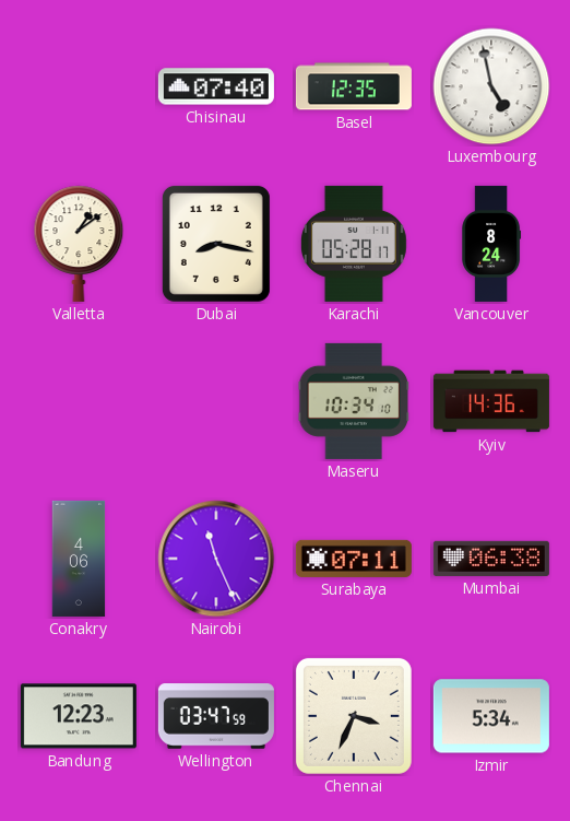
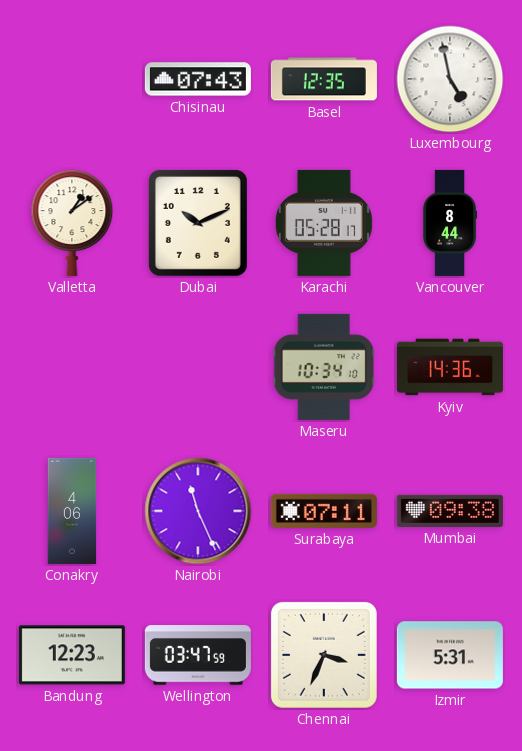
Chisinau: 07:40 -> 07:43
Dubai: 8:17 -> 10:11
Vancouver: 8:24 -> 8:44
Mumbai: 06:38 -> 09:38
Izmir: 5:34 -> 5:31
